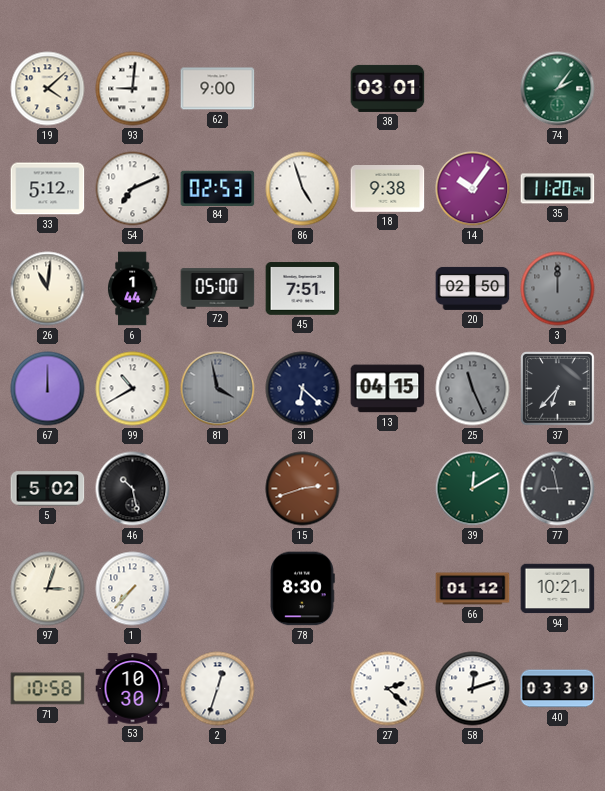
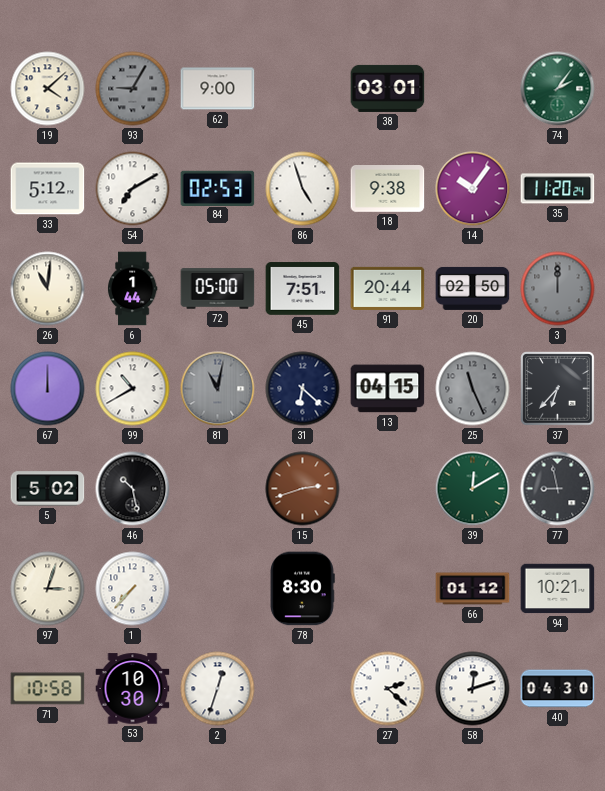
93: 9:01 -> 9:05
93 dial: white -> grey
54: 7:11 -> 7:10
91: none -> 20:44
81: 3:58 -> 11:02
40: 03:39 -> 04:30
